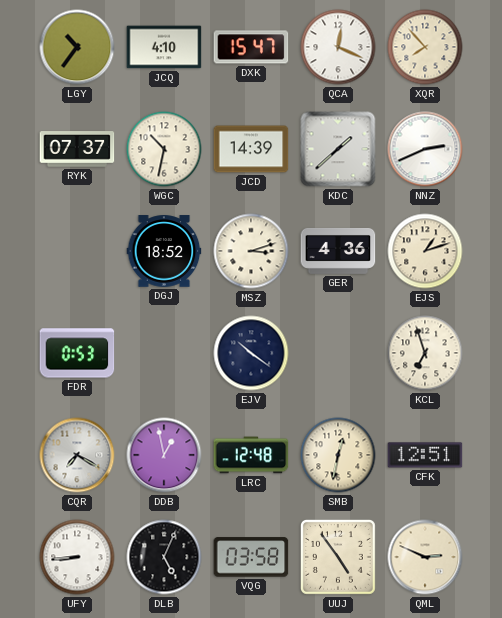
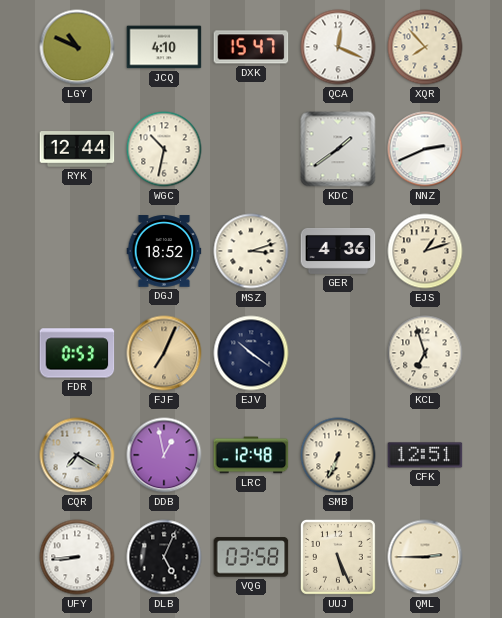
LGY: 10:36 -> 10:49
RYK: 07:37 -> 12:44
JCD: 14:39 -> none
KDC: 1:38 -> 1:39
FJF: none -> 7:04
SMB: 12:32 -> 6:34
UUJ: 4:54 -> 5:26
QML: 2:49 -> 2:45
